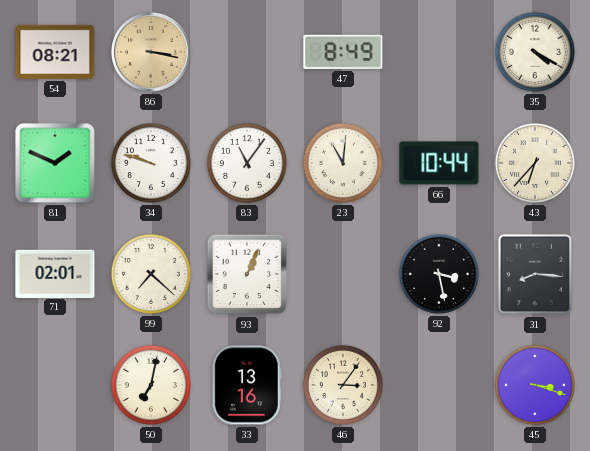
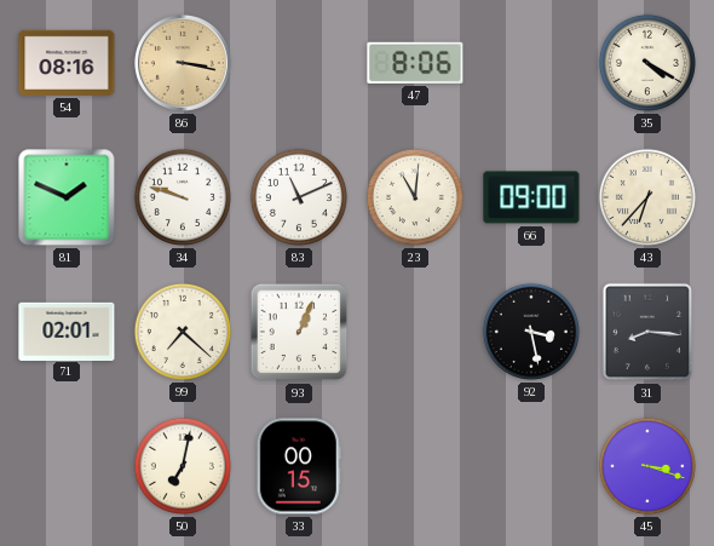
54: 08:21 -> 08:16
47: 8:49 -> 8:06
83: 11:06 -> 11:11
66: 10:44 -> 09:00
33: 13:16 -> 00:15
46: 3:06 -> none
